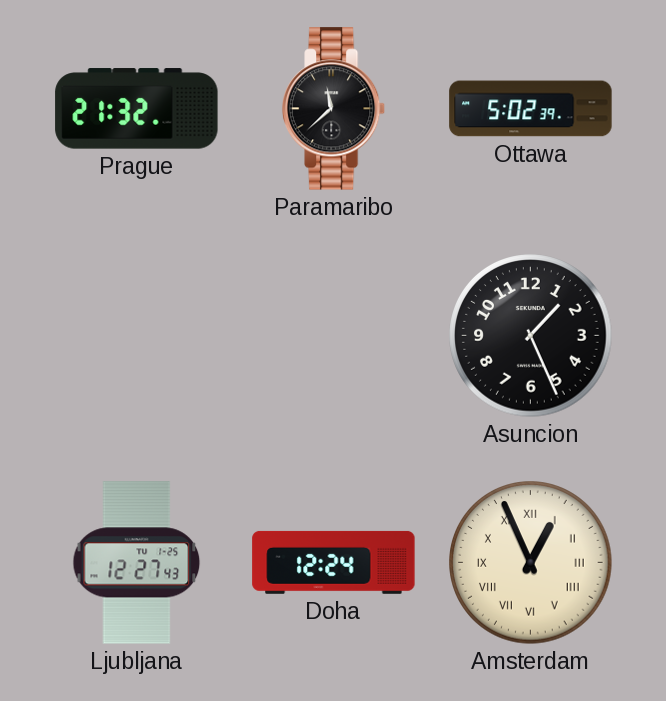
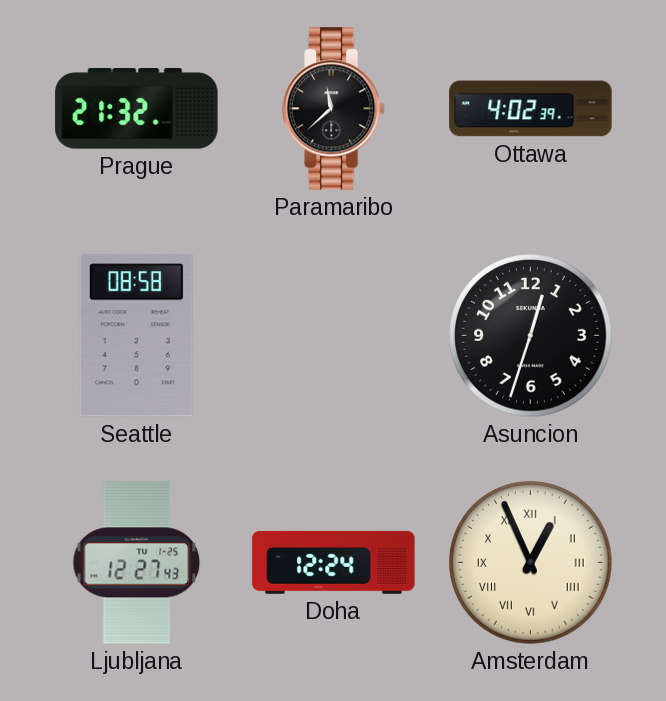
Ottawa: 5:02 -> 4:02
Seattle: none -> 08:58
Asuncion: 1:26 -> 12:33
